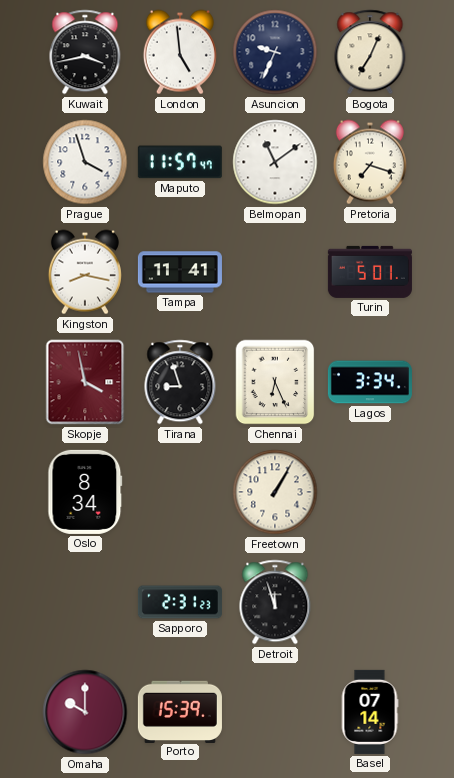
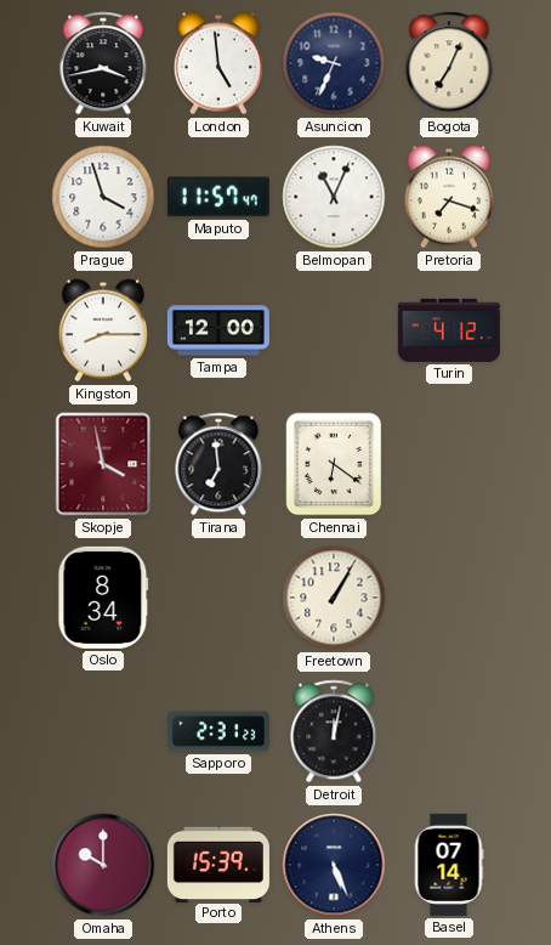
Belmopan: 11:09 -> 11:04
Kingston: 8:17 -> 8:15
Tampa: 11:41 -> 12:00
Turin: 5:01 -> 4:12
Tirana: 8:57 -> 6:59
Chennai: 6:26 -> 6:21
Lagos: 3:34 -> none
Detroit: 11:57 -> 12:02
Athens: none -> 5:26
